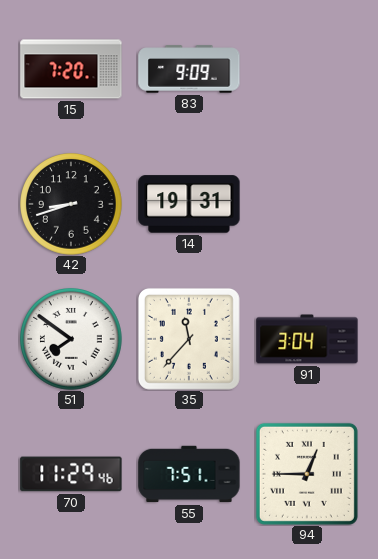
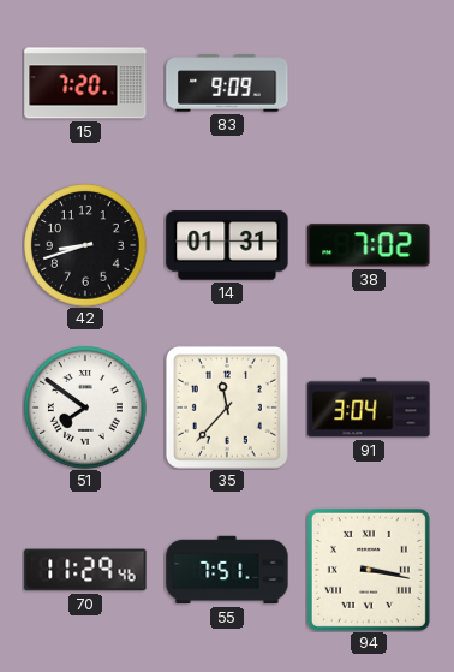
14: 19:31 -> 01:31
38: none -> 7:02
94: 12:45 -> 3:17
